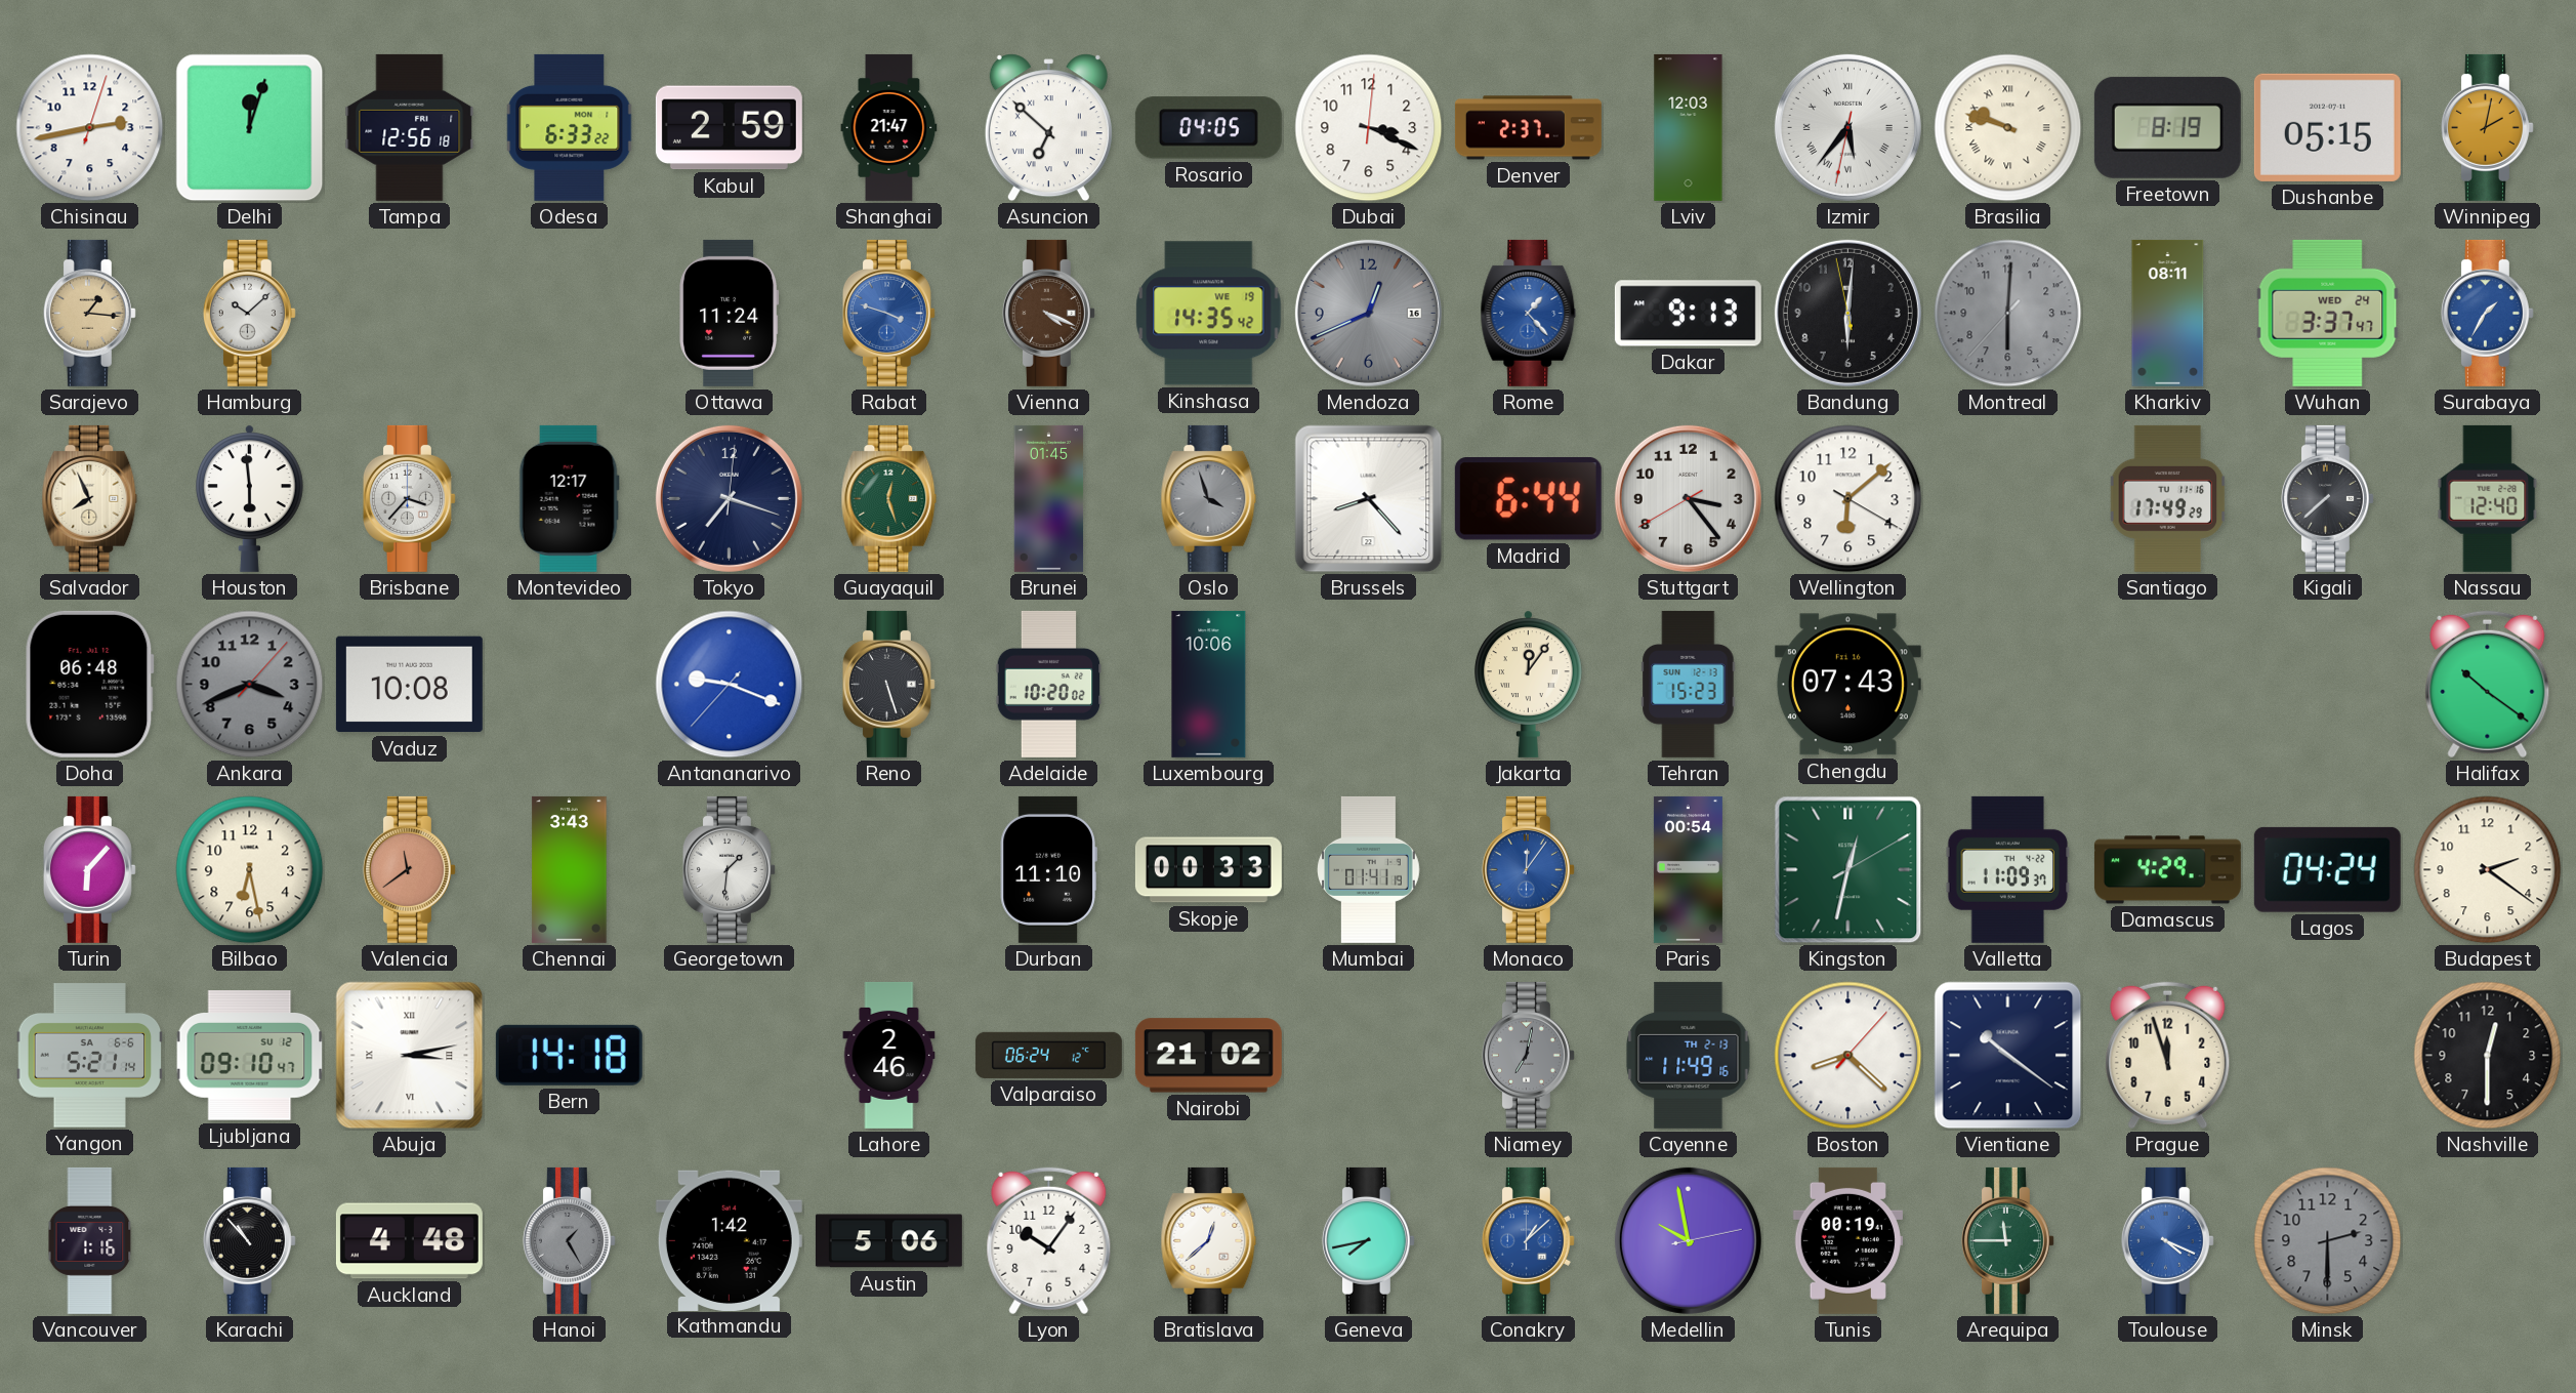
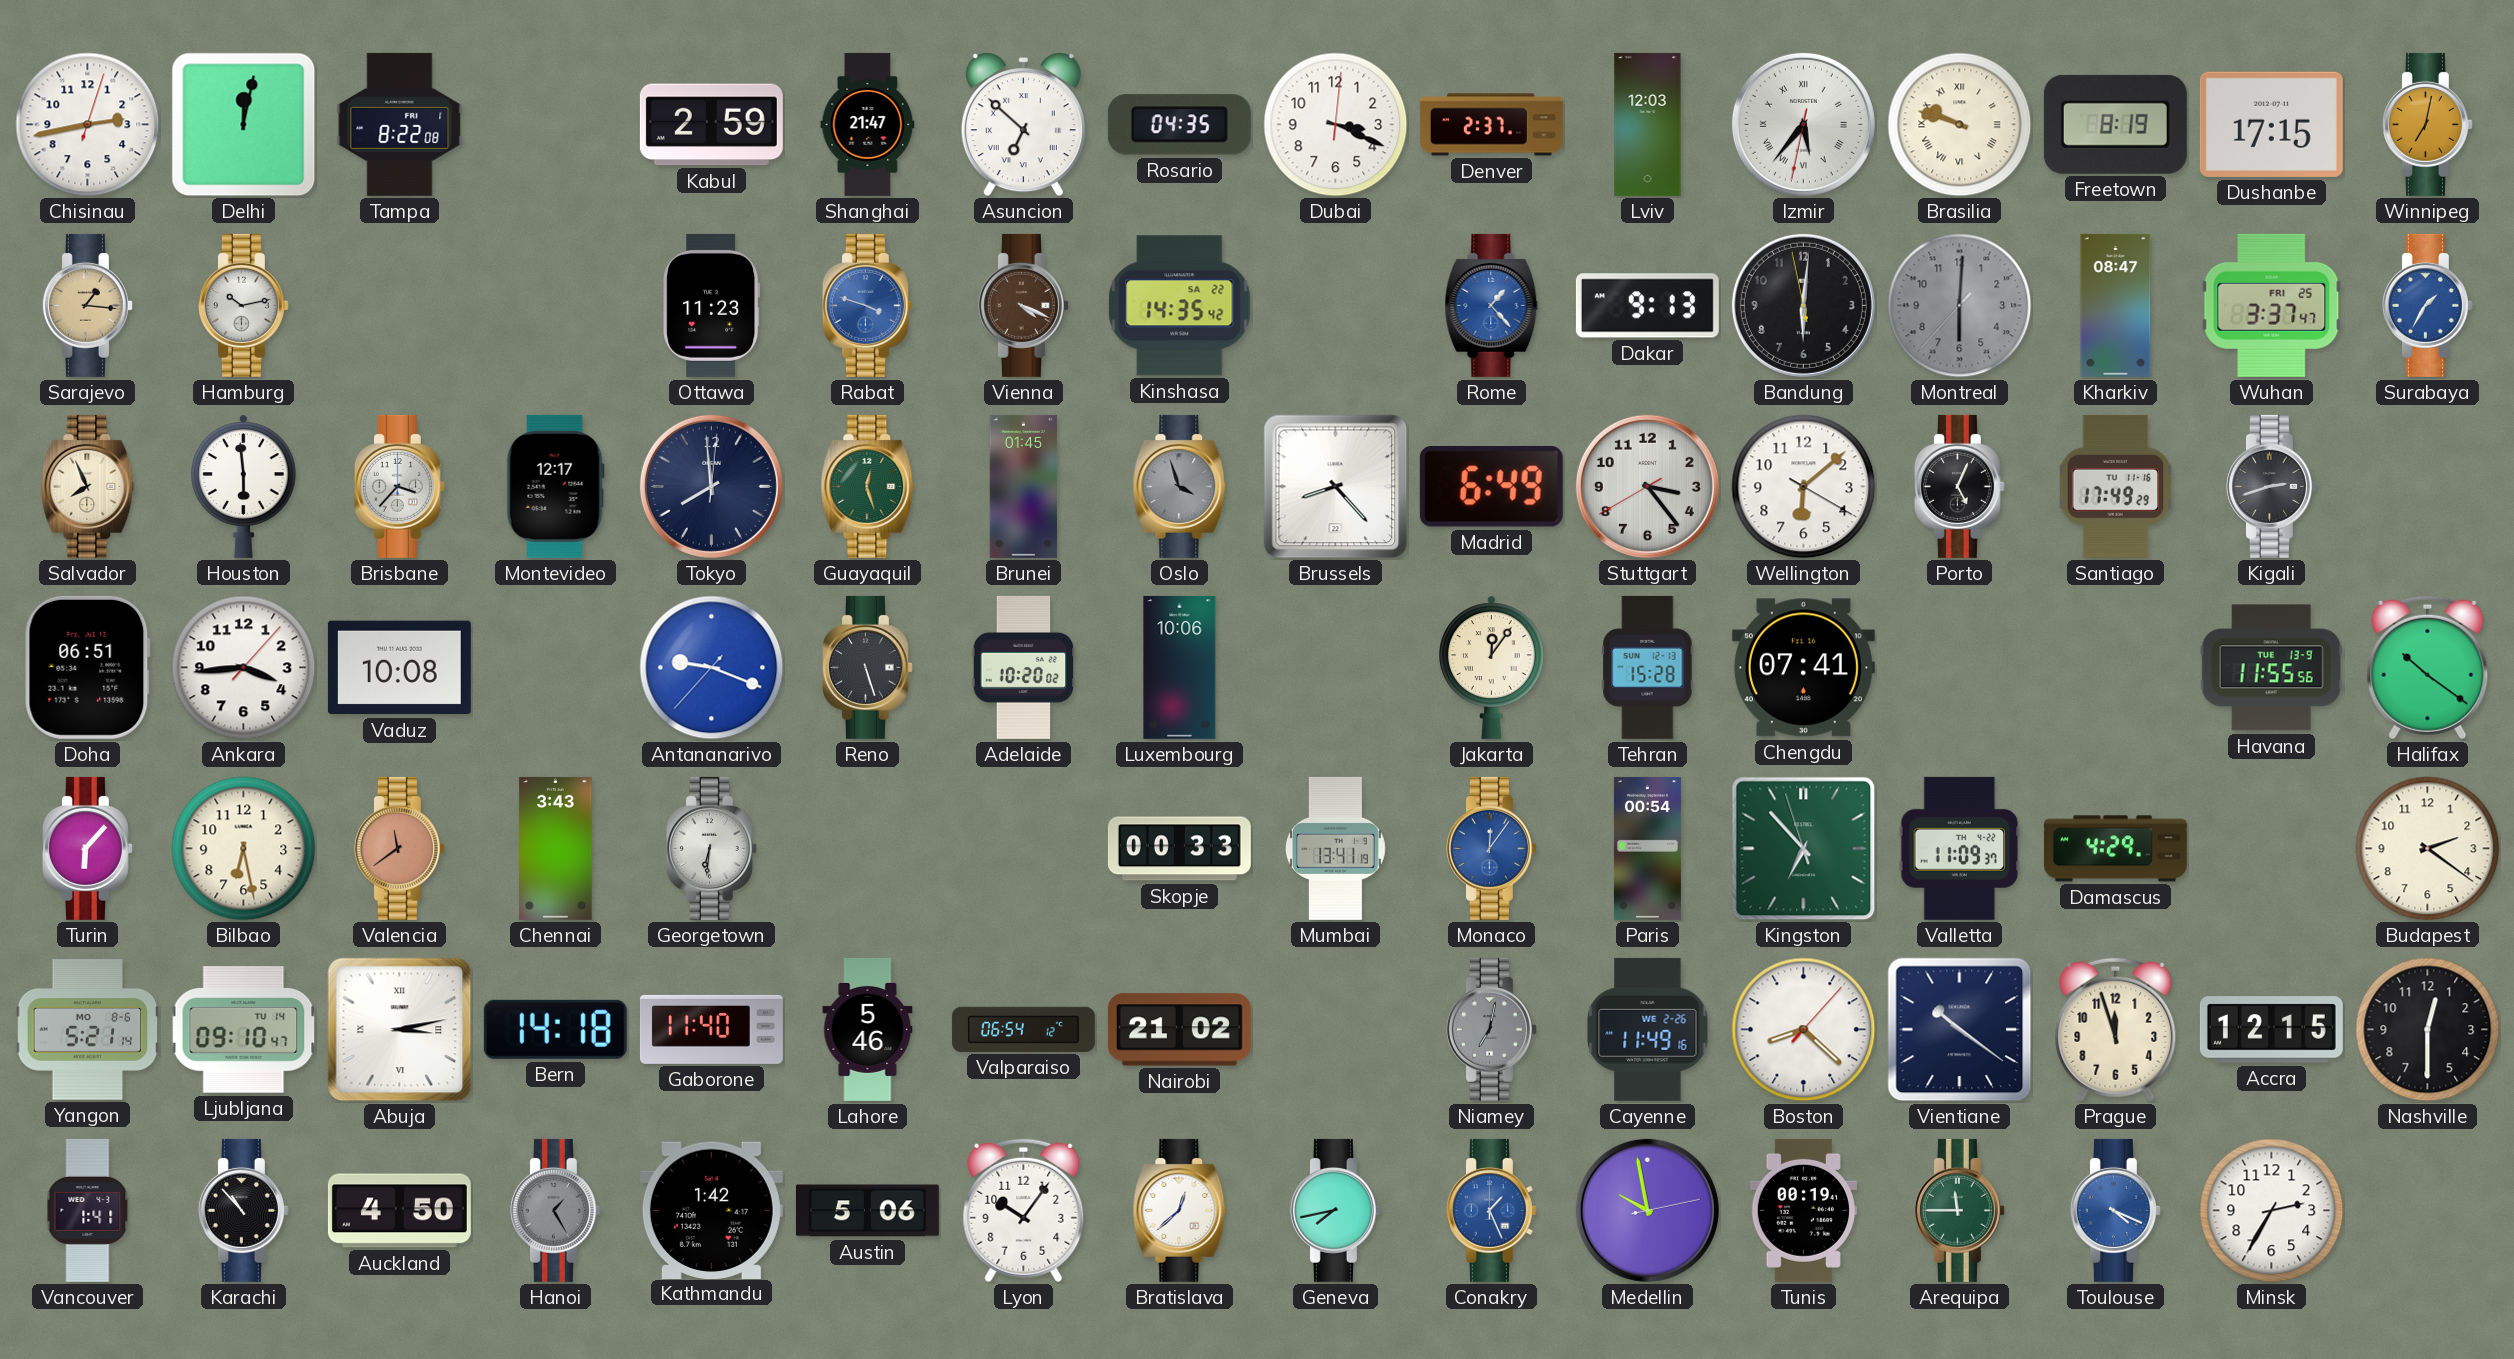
Delhi: 12:03 -> 12:02
Tampa: 12:56 -> 8:22
Odesa: 6:33 -> none
Rosario: 04:05 -> 04:35
Dushanbe: 05:15 -> 17:15
Winnipeg: 2:02 -> 7:02
Hamburg: 10:08 -> 10:13
Ottawa: 11:24 -> 11:23
Kinshasa date: WE 19 -> SA 22
Mendoza: 12:41 -> none
Kharkiv: 08:11 -> 08:47
Wuhan date: WED 24 -> FRI 25
Tokyo: 7:18 -> 7:59
Madrid: 6:44 -> 6:49
Porto: none -> 5:04
Kigali: 7:38 -> 2:42
Nassau: 12:40 -> none
Doha: 06:48 -> 06:51
Ankara: 3:41 -> 3:44
Ankara dial: grey -> white
Tehran: 15:23 -> 15:28
Chengdu: 07:43 -> 07:41
Havana: none -> 11:55
Georgetown: 1:31 -> 6:31
Durban: 11:10 -> none
Mumbai: 01:41 -> 13:41
Kingston: 12:32 -> 6:52
Lagos: 04:24 -> none
Yangon date: SA 6-6 -> MO 8-6
Ljubljana date: SU 12 -> TU 14
Gaborone: none -> 11:40
Lahore: 2:46 -> 5:46
Valparaiso: 06:24 -> 06:54
Cayenne date: TH 2-13 -> WE 2-26
Accra: none -> 12:15
Vancouver: 1:16 -> 1:41
Auckland: 4:48 -> 4:50
Conakry: 1:08 -> 1:26
Minsk: 2:30 -> 2:35
Minsk dial: grey -> white
